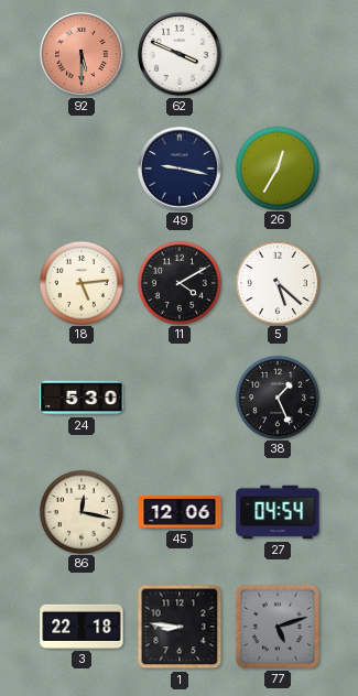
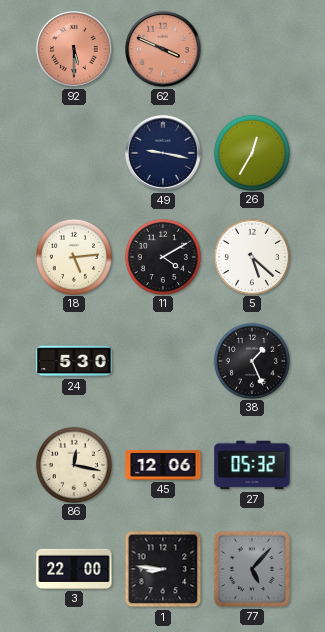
62 dial: white -> salmon
27: 04:54 -> 05:32
3: 22:18 -> 22:00
77: 5:12 -> 5:07
